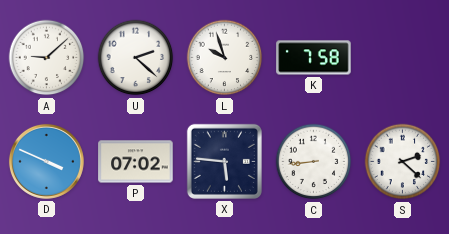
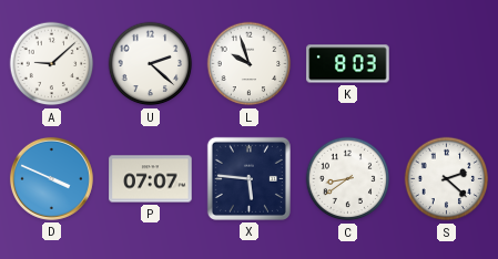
K: 7:58 -> 8:03
P: 07:02 -> 07:07
C: 8:44 -> 8:39
